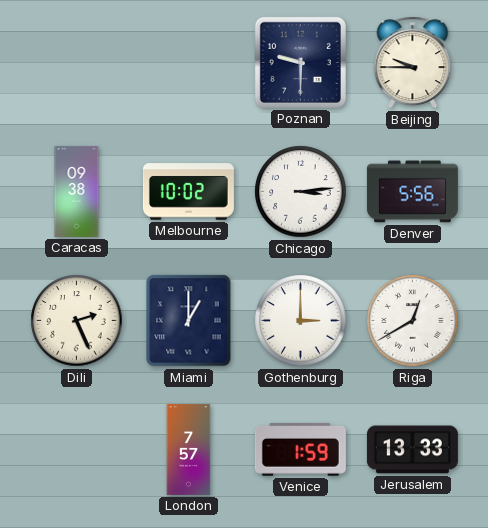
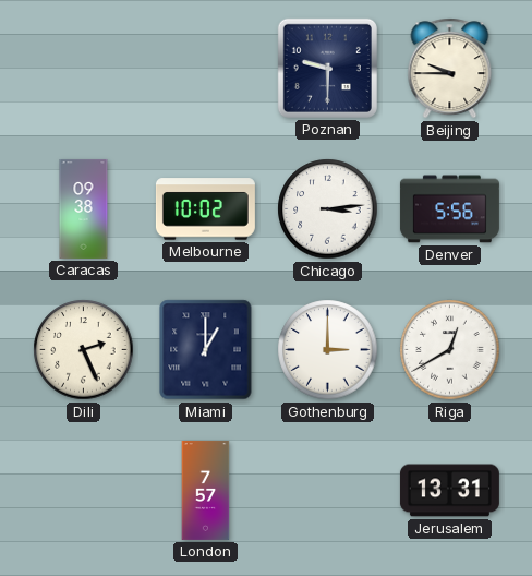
Venice: 1:59 -> none
Jerusalem: 13:33 -> 13:31
